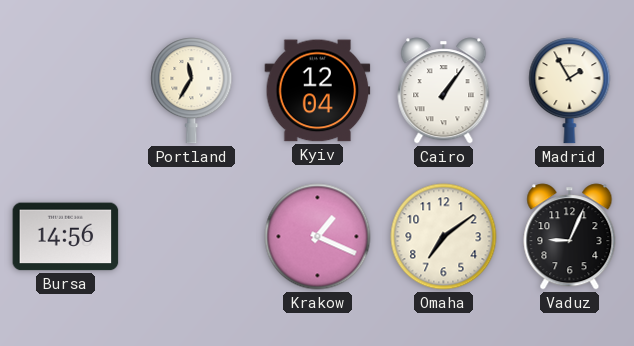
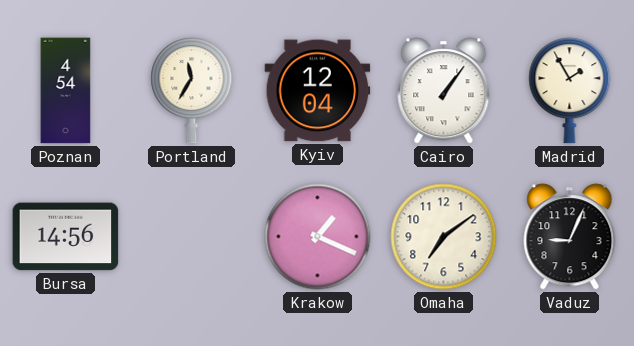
Poznan: none -> 4:54
